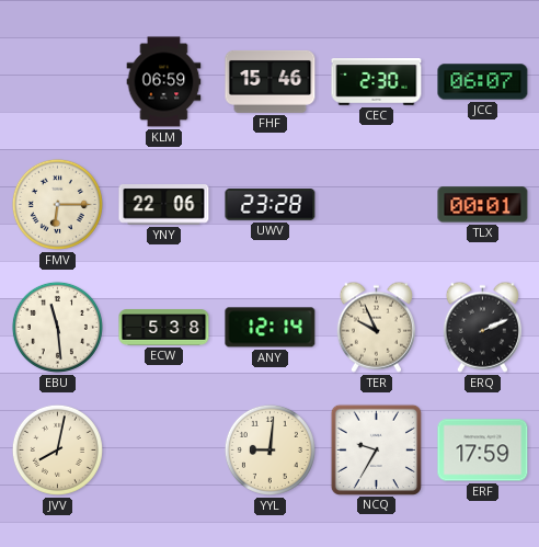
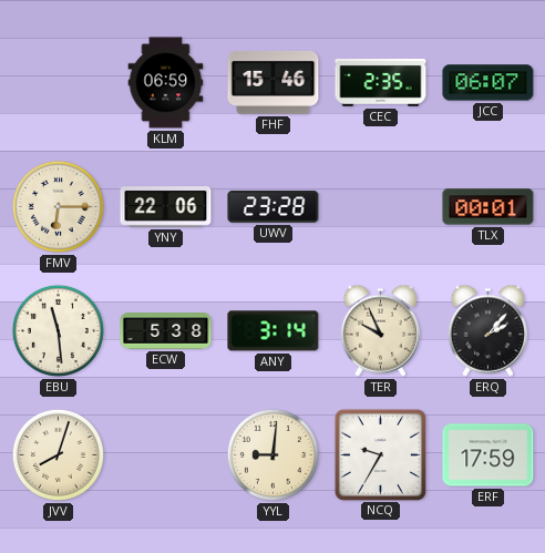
CEC: 2:30 -> 2:35
ANY: 12:14 -> 3:14
ERQ: 2:11 -> 2:07
JVV: 8:02 -> 8:03
